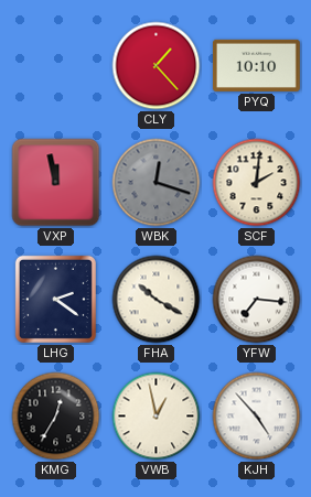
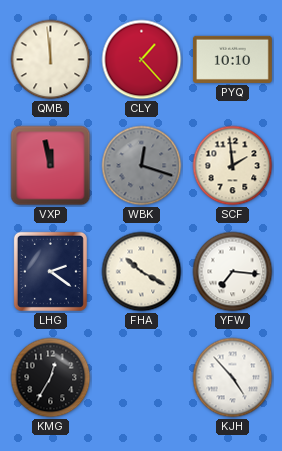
QMB: none -> 11:59
SCF: 2:01 -> 1:59
VWB: 12:58 -> none
